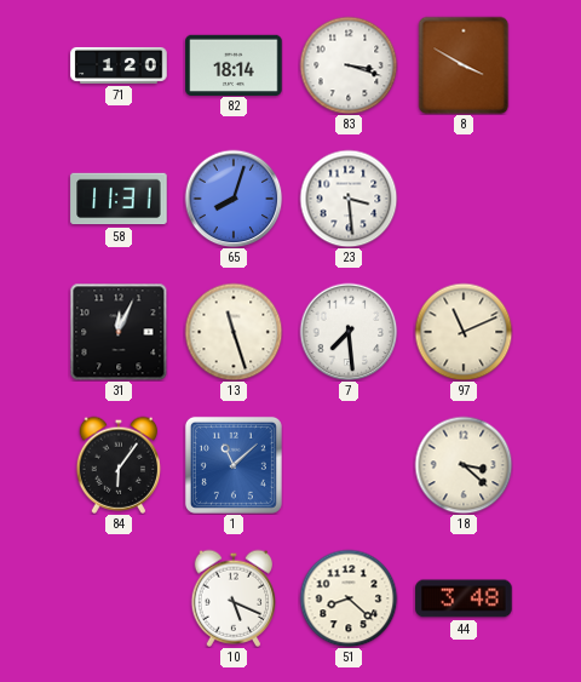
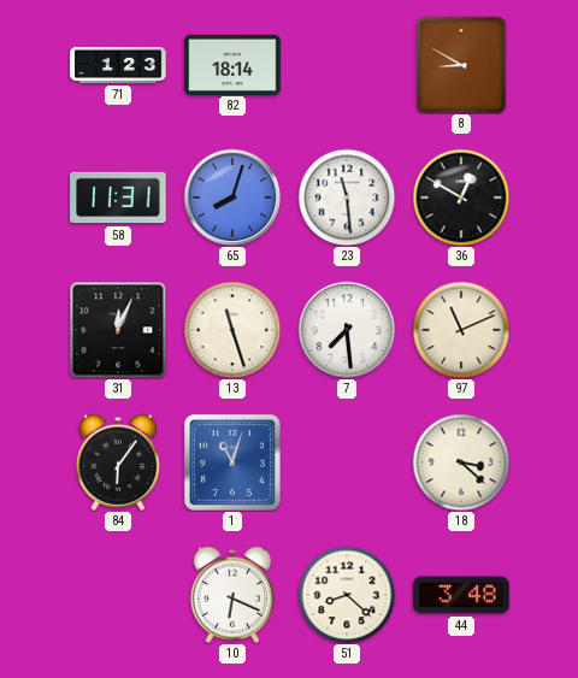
71: 1:20 -> 1:23
83: 3:18 -> none
8: 3:50 -> 8:50
23: 3:29 -> 11:29
36: none -> 12:50
1: 11:08 -> 11:03
10: 5:19 -> 6:19
